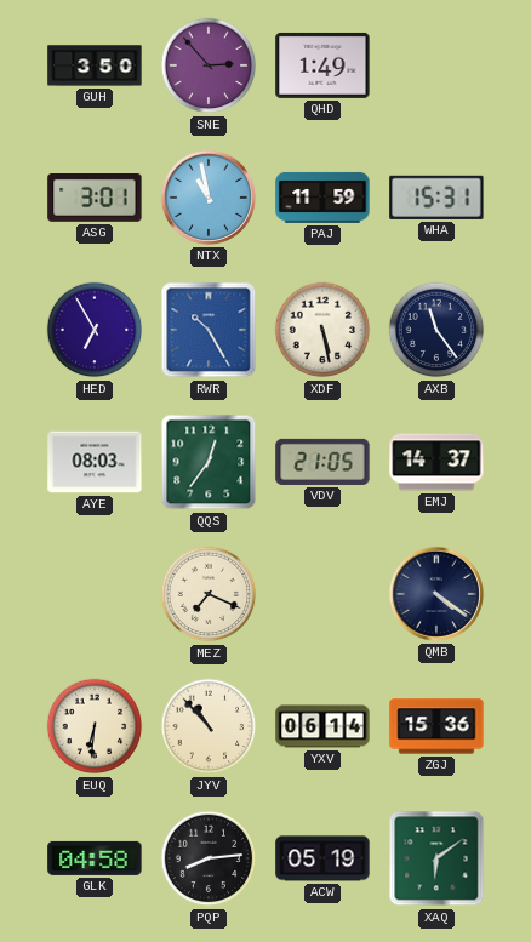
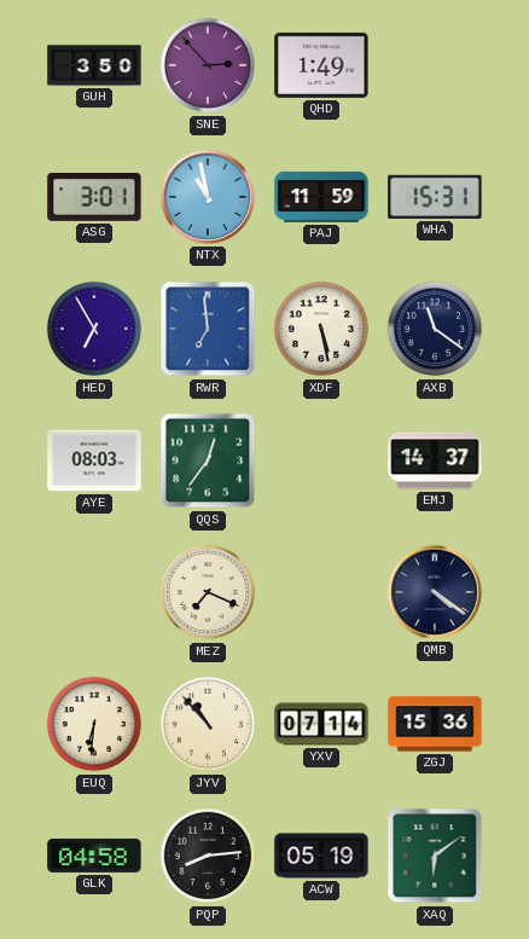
RWR: 10:25 -> 6:59
AXB: 11:24 -> 11:21
VDV: 21:05 -> none
YXV: 06:14 -> 07:14
